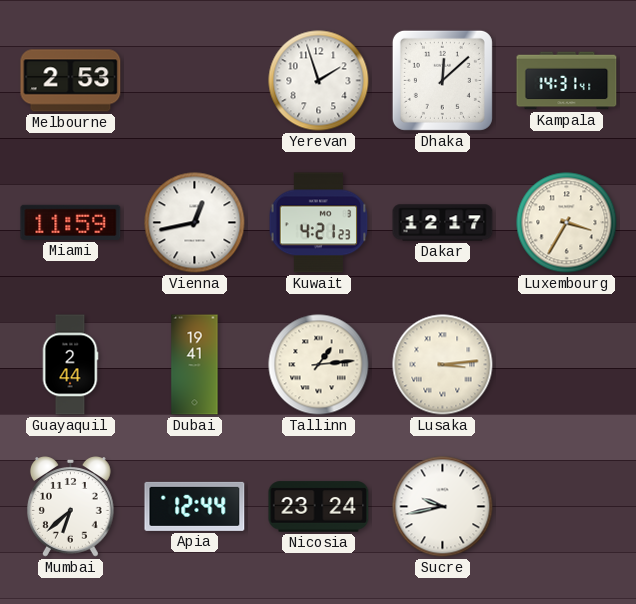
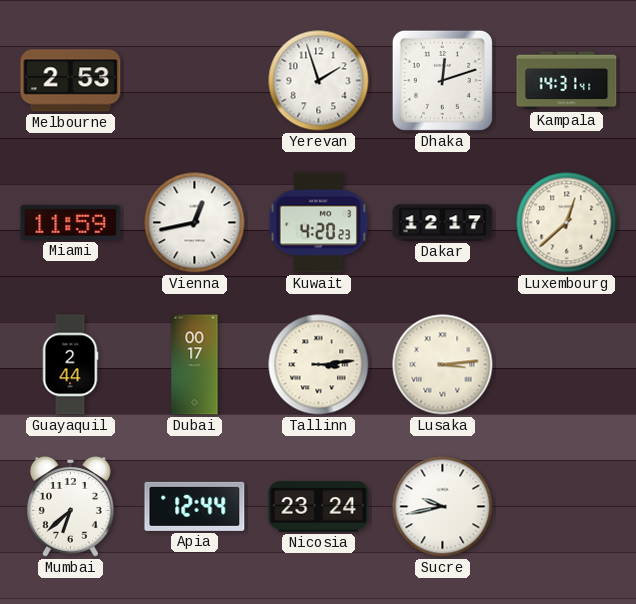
Dhaka: 12:08 -> 12:12
Kuwait: 4:21 -> 4:20
Luxembourg: 3:35 -> 12:38
Dubai: 19:41 -> 00:17
Tallinn: 1:14 -> 3:14
